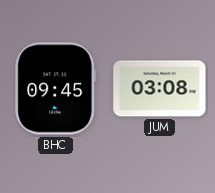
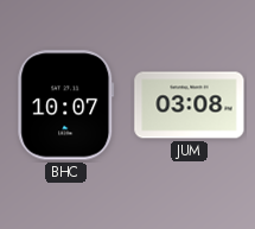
BHC: 09:45 -> 10:07
